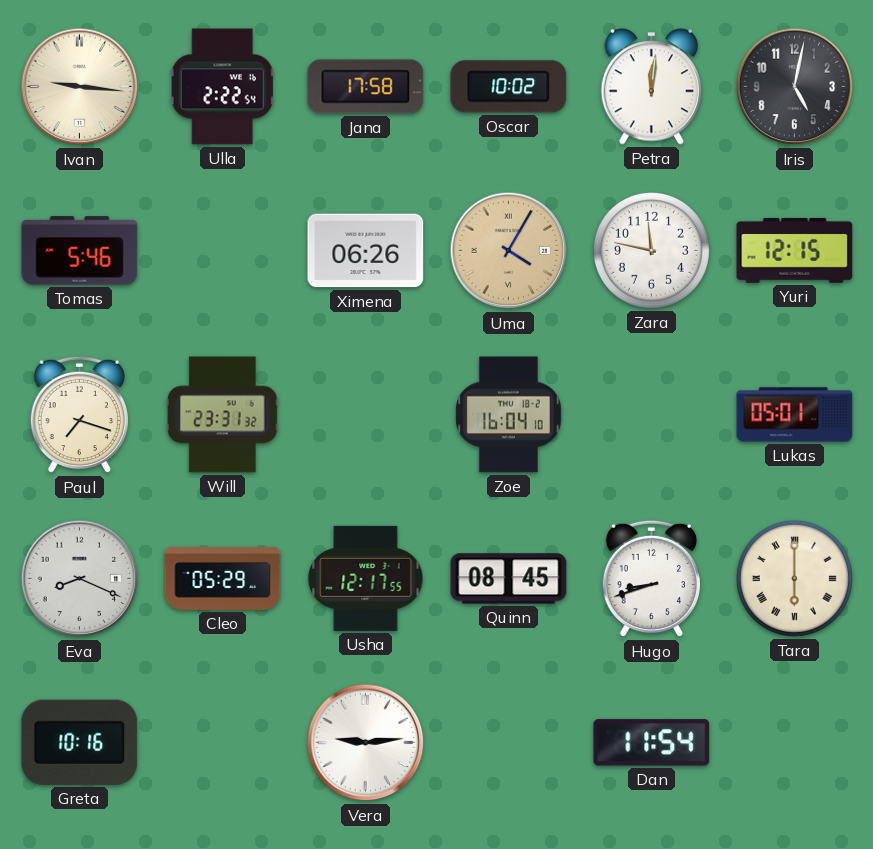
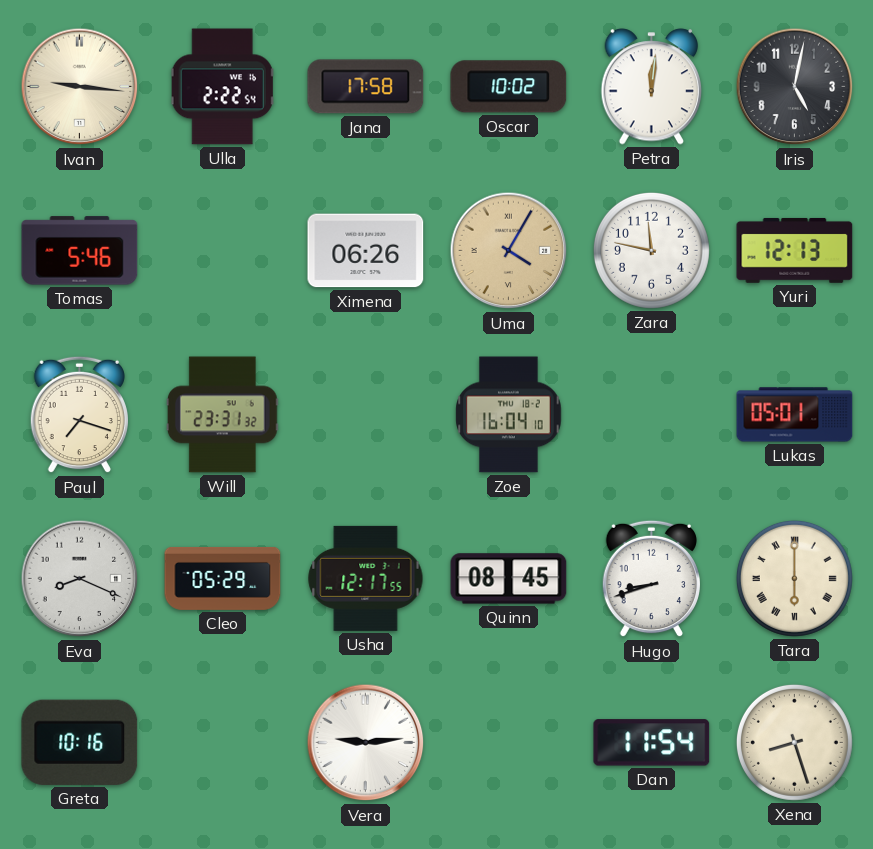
Yuri: 12:15 -> 12:13
Xena: none -> 8:27
